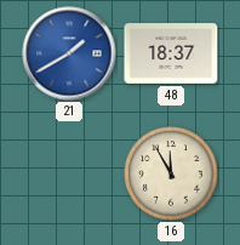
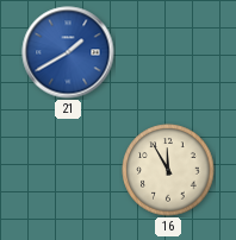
48: 18:37 -> none
